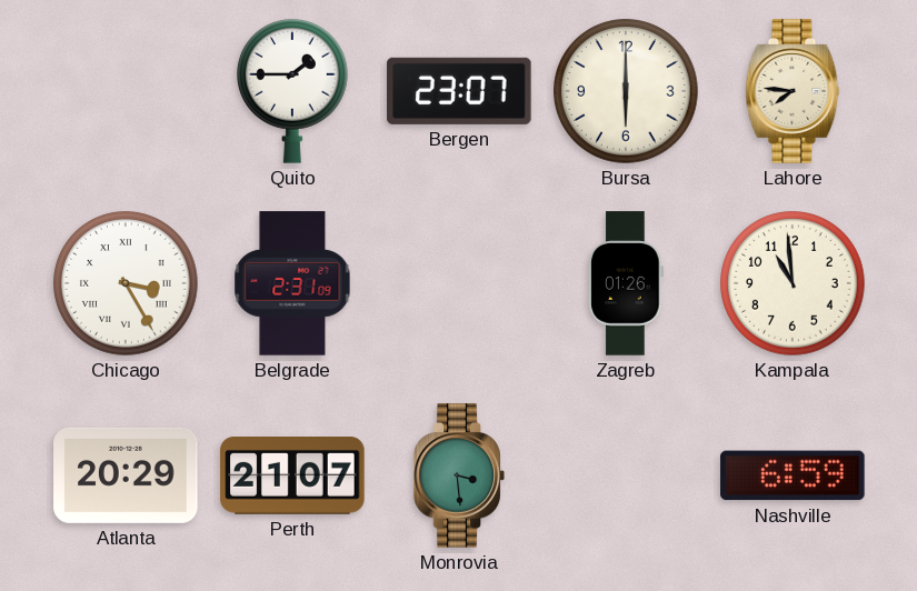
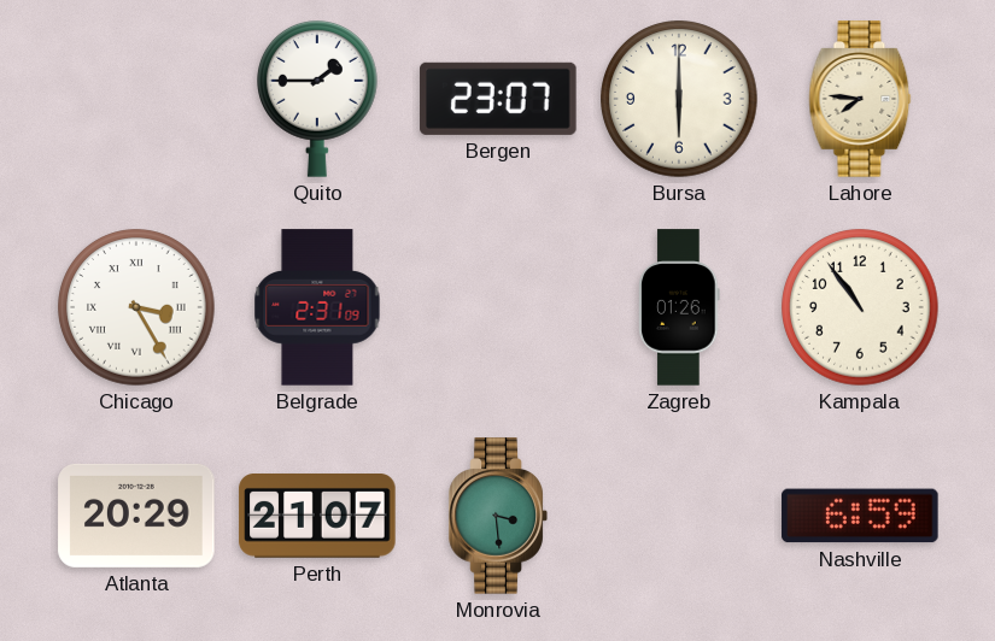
Kampala: 10:59 -> 10:54
